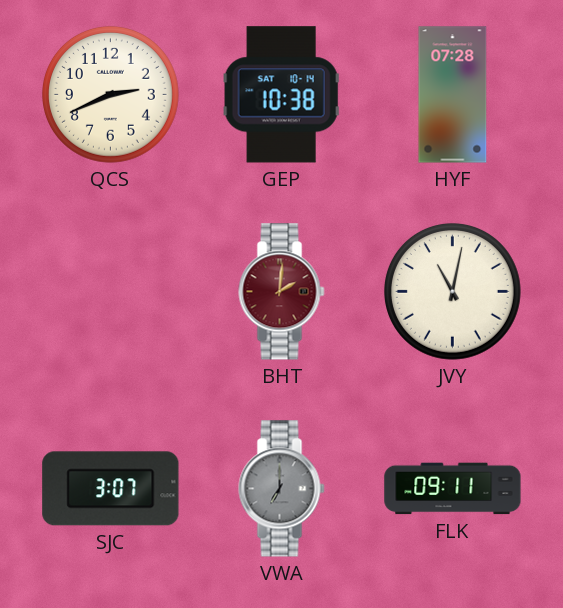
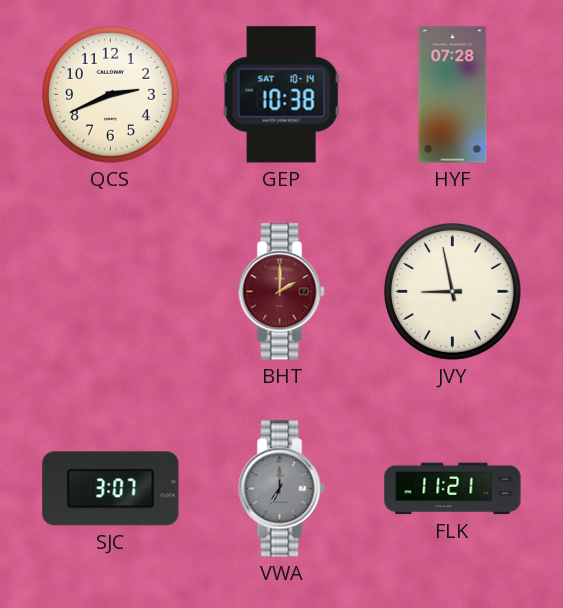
BHT: 2:01 -> 2:00
JVY: 11:02 -> 8:58
FLK: 09:11 -> 11:21
